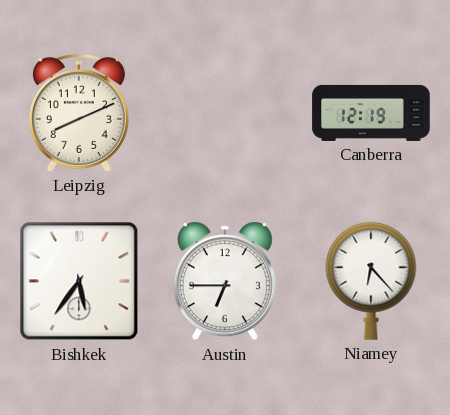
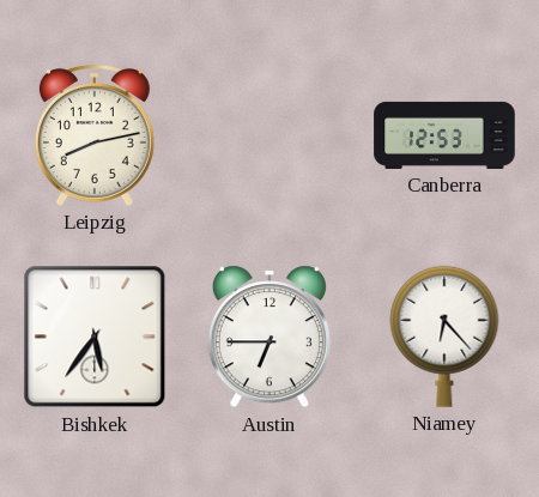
Leipzig: 8:11 -> 8:13
Canberra: 12:19 -> 12:53
